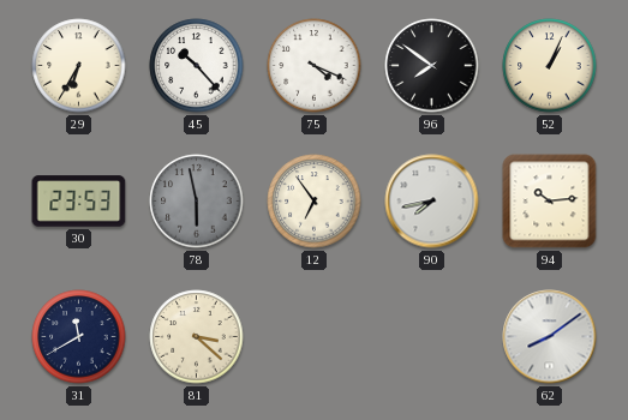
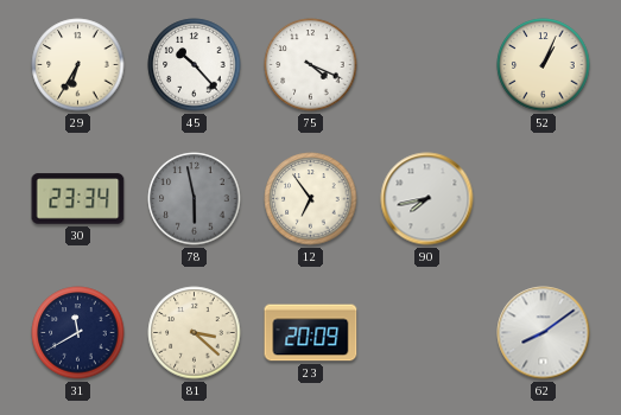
96: 7:51 -> none
30: 23:53 -> 23:34
94: 10:14 -> none
23: none -> 20:09
